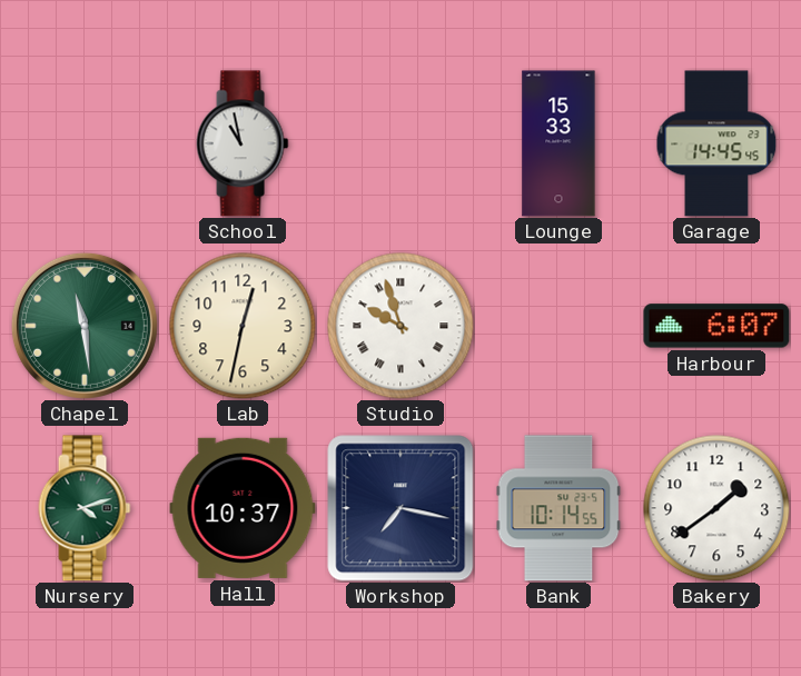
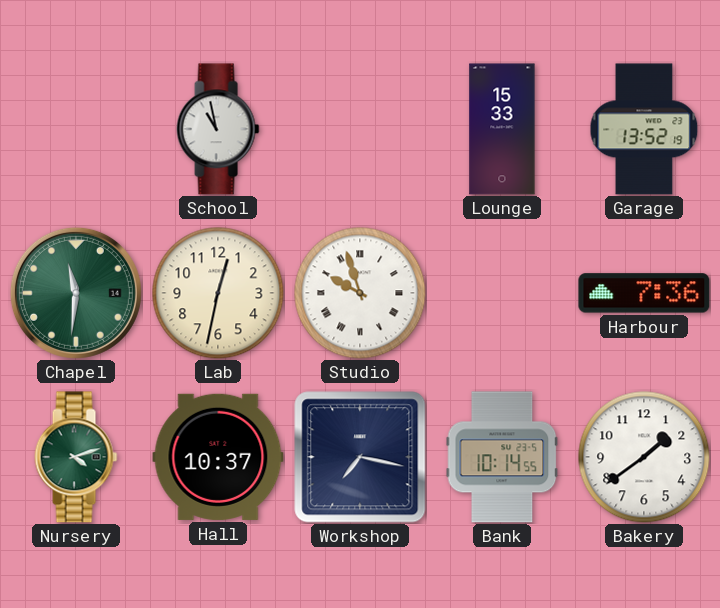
Garage: 14:45 -> 13:52
Chapel: 11:29 -> 11:31
Harbour: 6:07 -> 7:36
